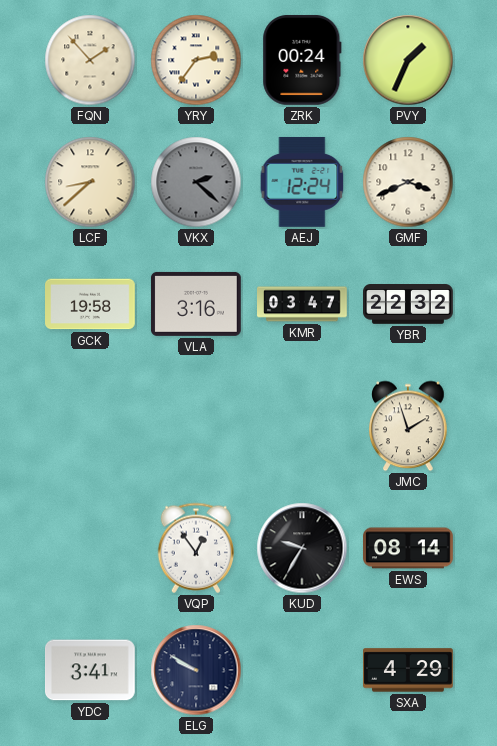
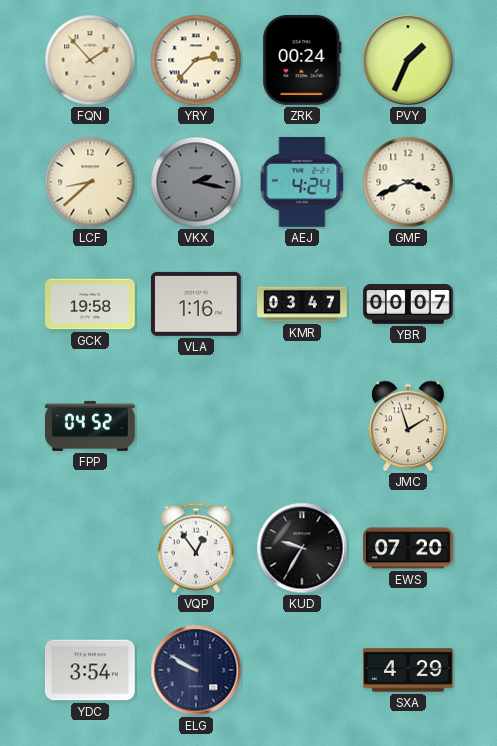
YRY: 2:36 -> 2:37
VKX: 2:22 -> 2:17
AEJ: 12:24 -> 4:24
VLA: 3:16 -> 1:16
YBR: 22:32 -> 00:07
FPP: none -> 04:52
EWS: 08:14 -> 07:20
YDC: 3:41 -> 3:54
